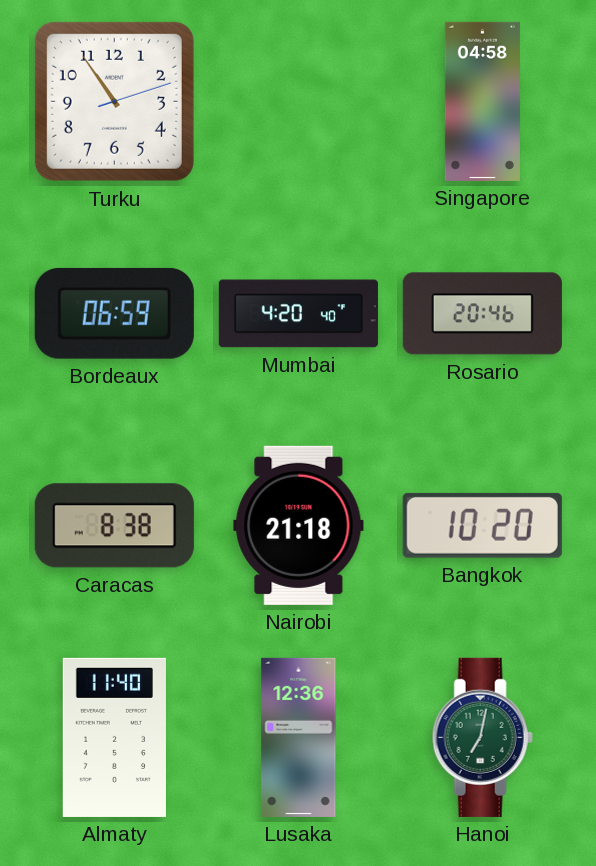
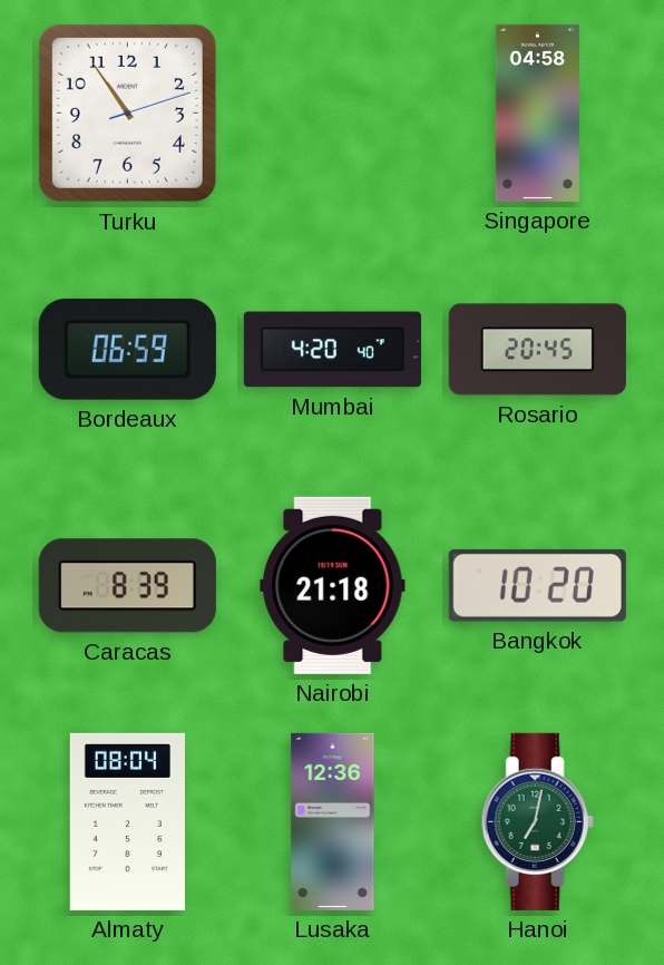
Rosario: 20:46 -> 20:45
Caracas: 8:38 -> 8:39
Almaty: 11:40 -> 08:04
